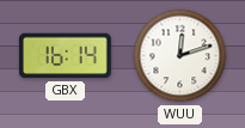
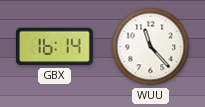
WUU: 12:12 -> 11:23
